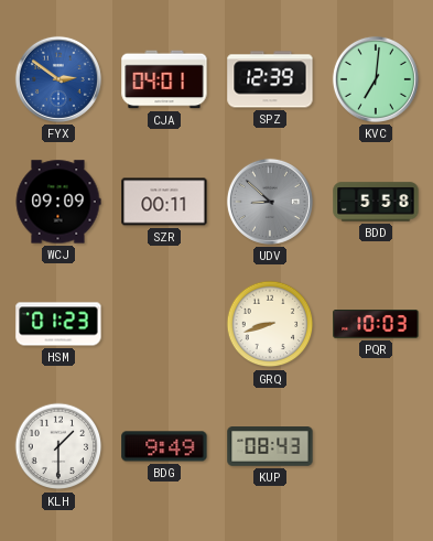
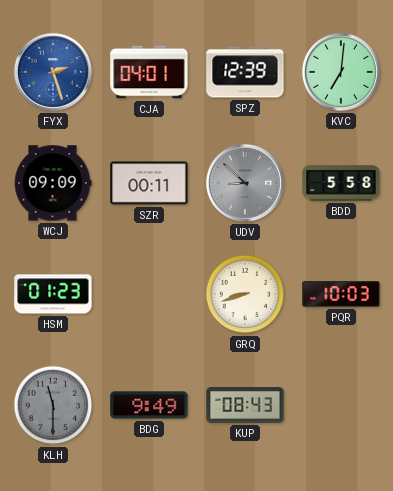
FYX: 2:51 -> 2:27
KLH: 1:30 -> 11:30
KLH dial: white -> grey
